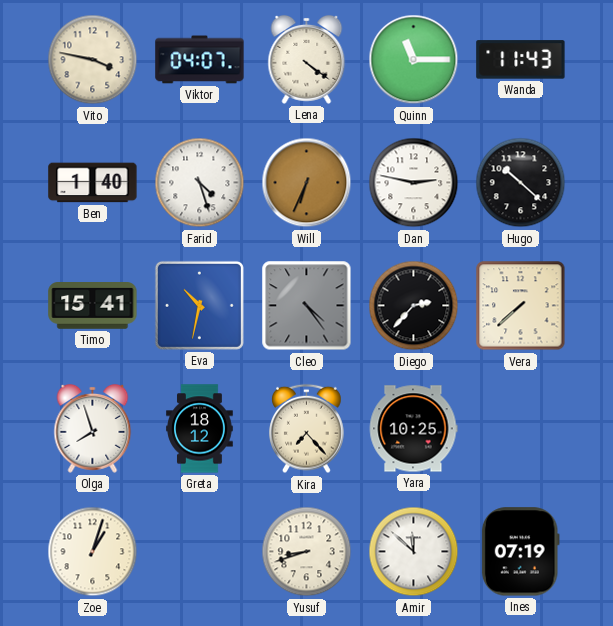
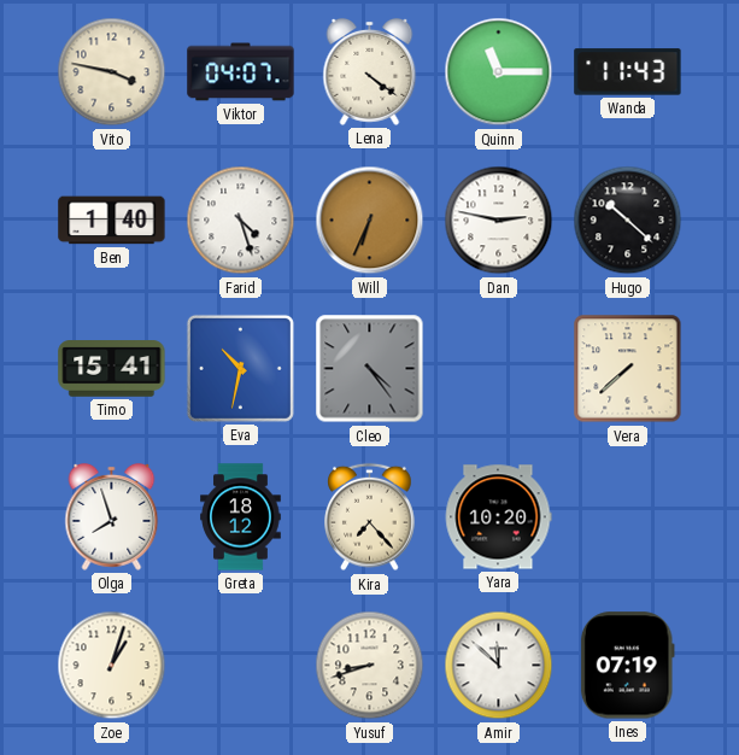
Diego: 2:37 -> none
Yara: 10:25 -> 10:20
